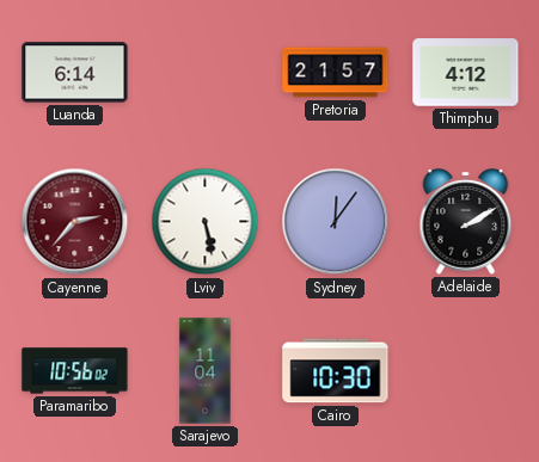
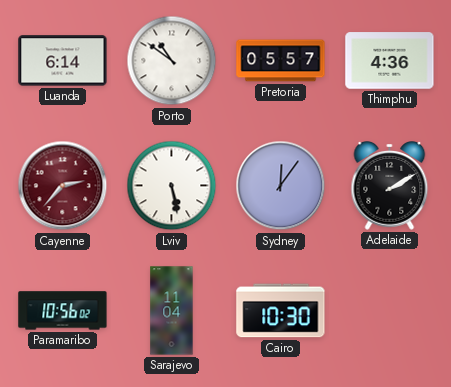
Porto: none -> 10:51
Pretoria: 21:57 -> 05:57
Thimphu: 4:12 -> 4:36
